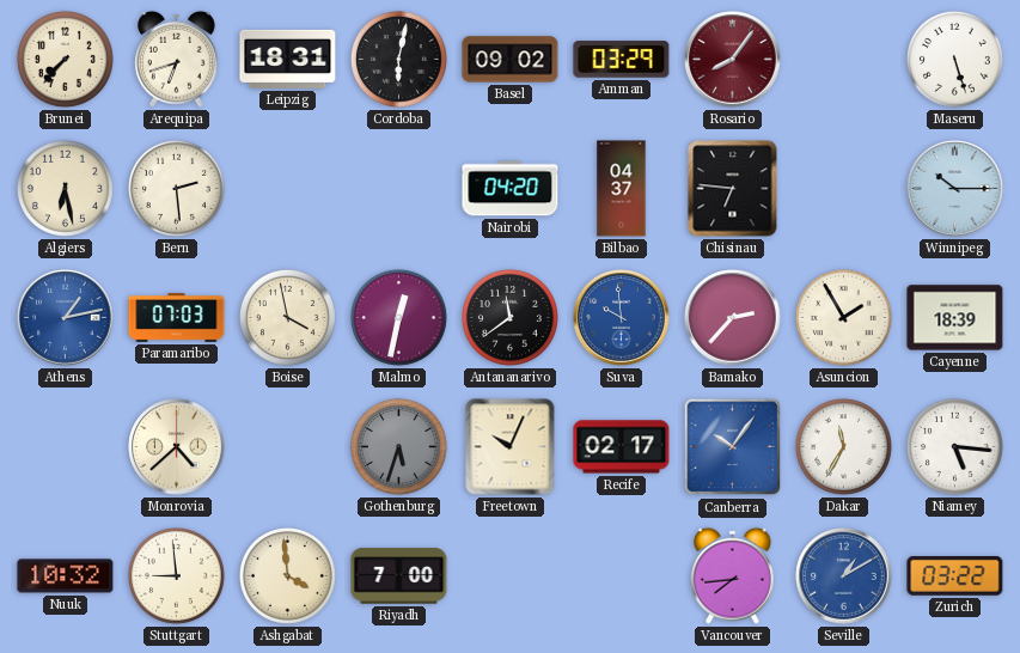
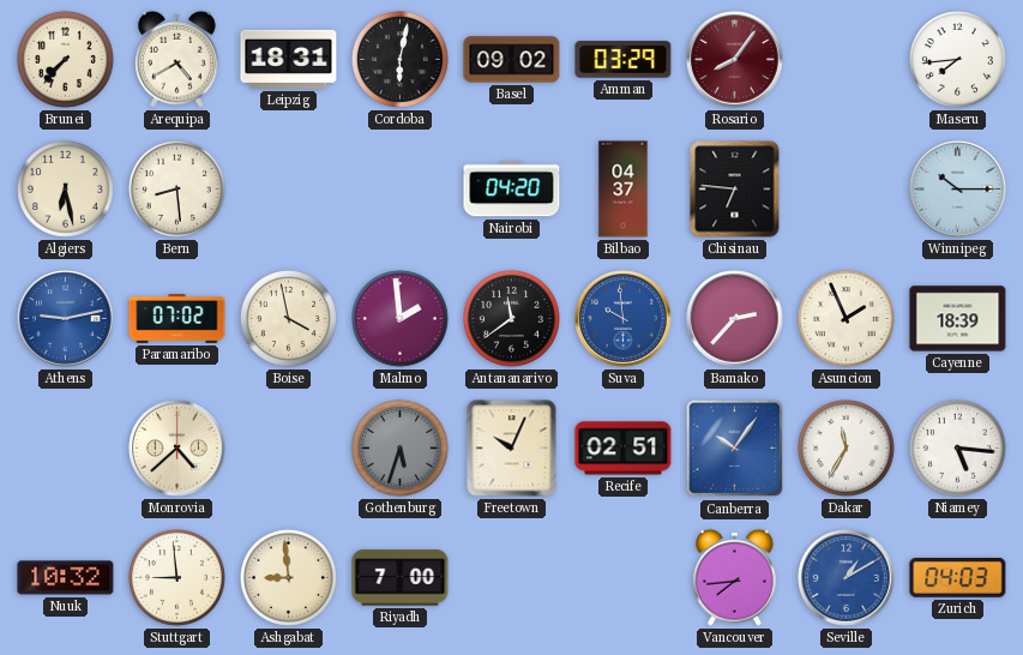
Arequipa: 6:42 -> 4:40
Maseru: 5:27 -> 7:44
Bern: 2:29 -> 8:29
Athens: 1:13 -> 9:13
Paramaribo: 07:03 -> 07:02
Malmo: 12:32 -> 1:59
Asuncion: 1:55 -> 1:56
Recife: 02:17 -> 02:51
Ashgabat: 3:59 -> 8:59
Zurich: 03:22 -> 04:03
